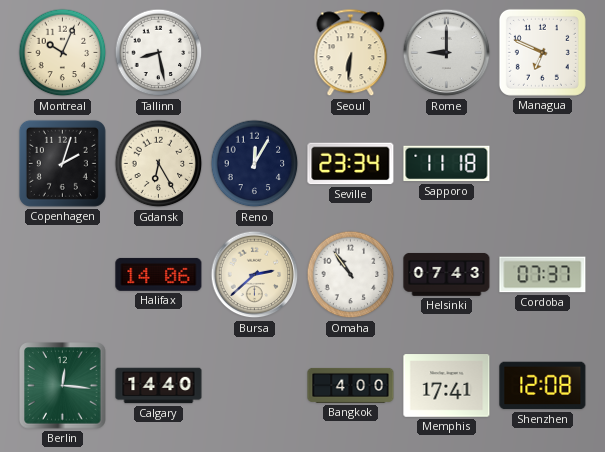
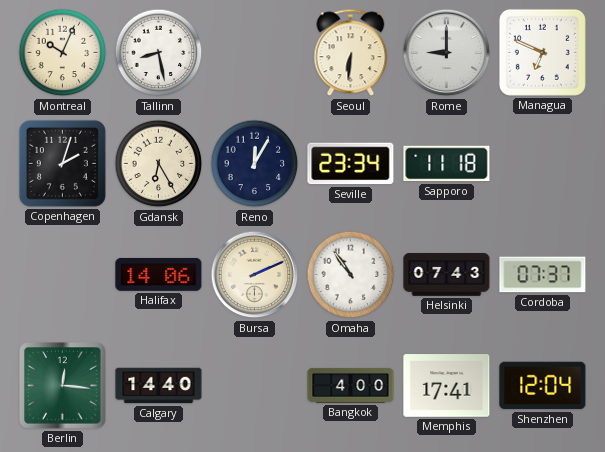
Bursa: 2:38 -> 2:11
Shenzhen: 12:08 -> 12:04
